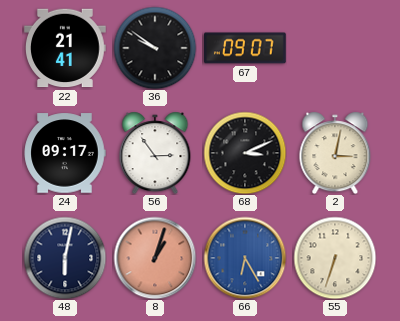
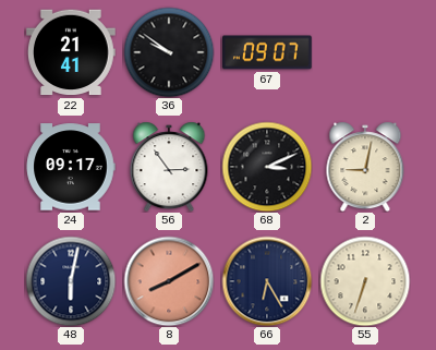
2: 3:02 -> 9:02
8: 1:03 -> 8:10
66 dial: blue -> navy
